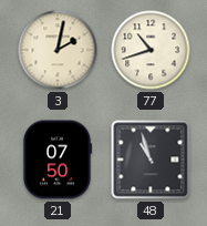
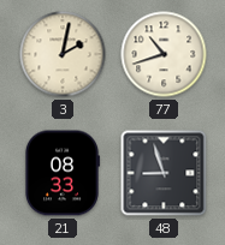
21: 07:50 -> 08:33
48: 10:57 -> 8:57
